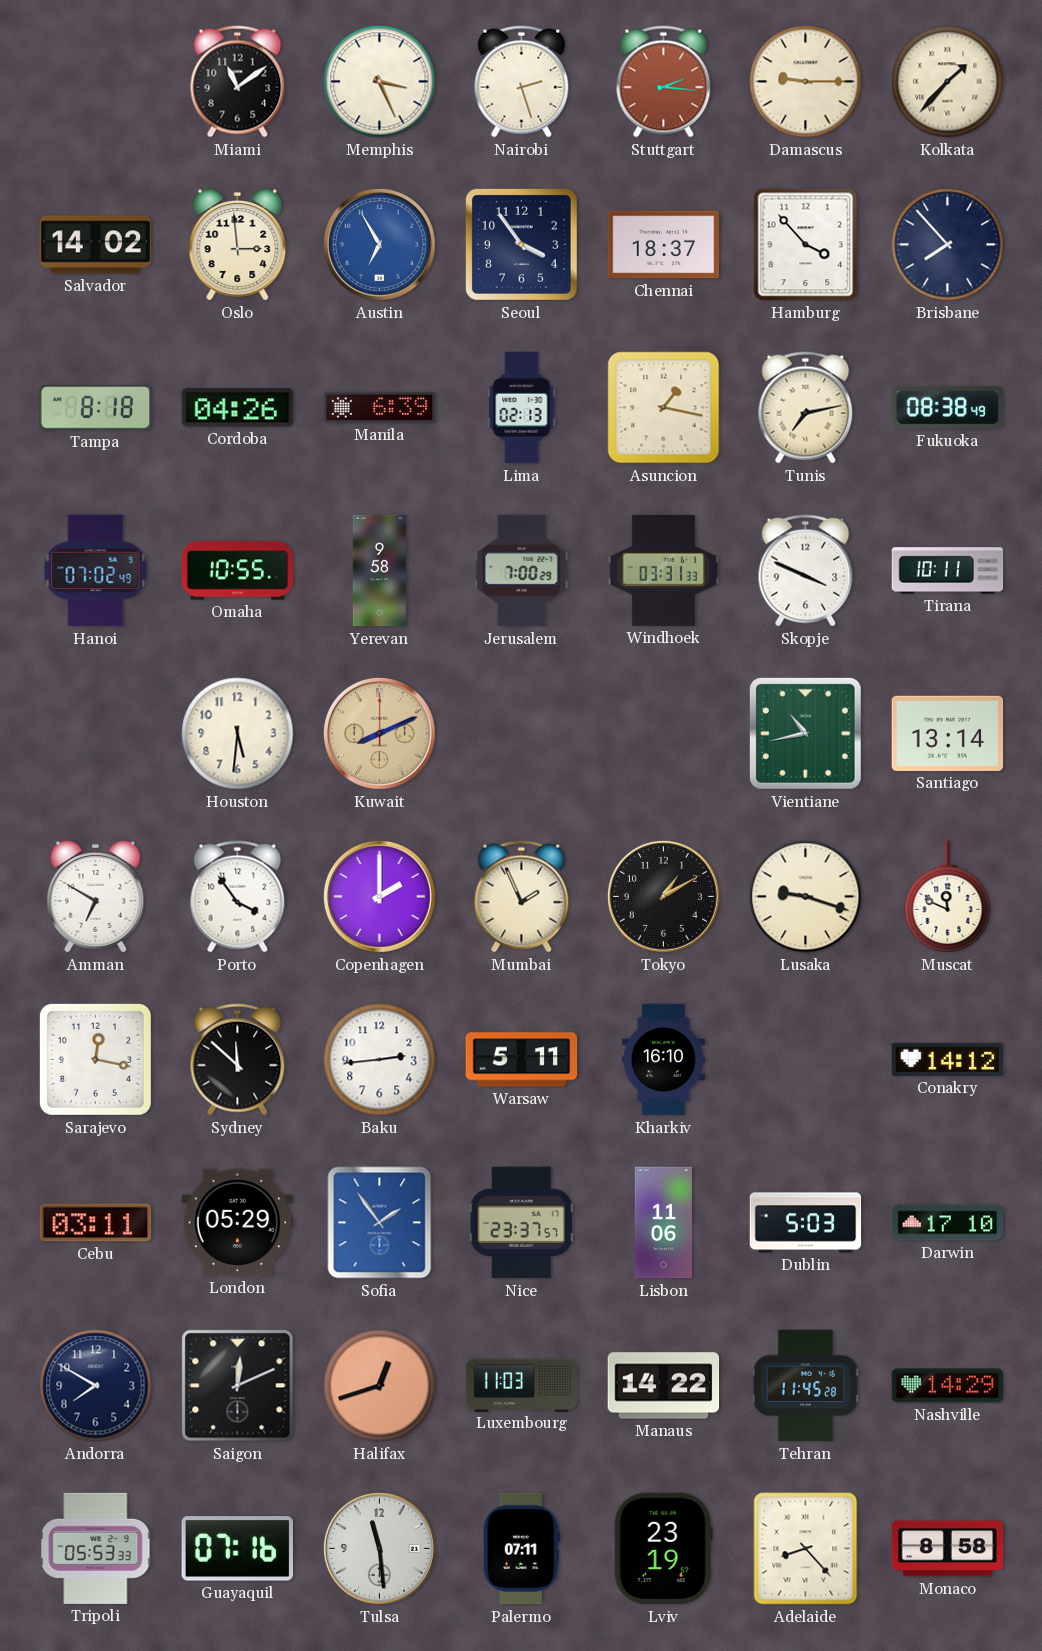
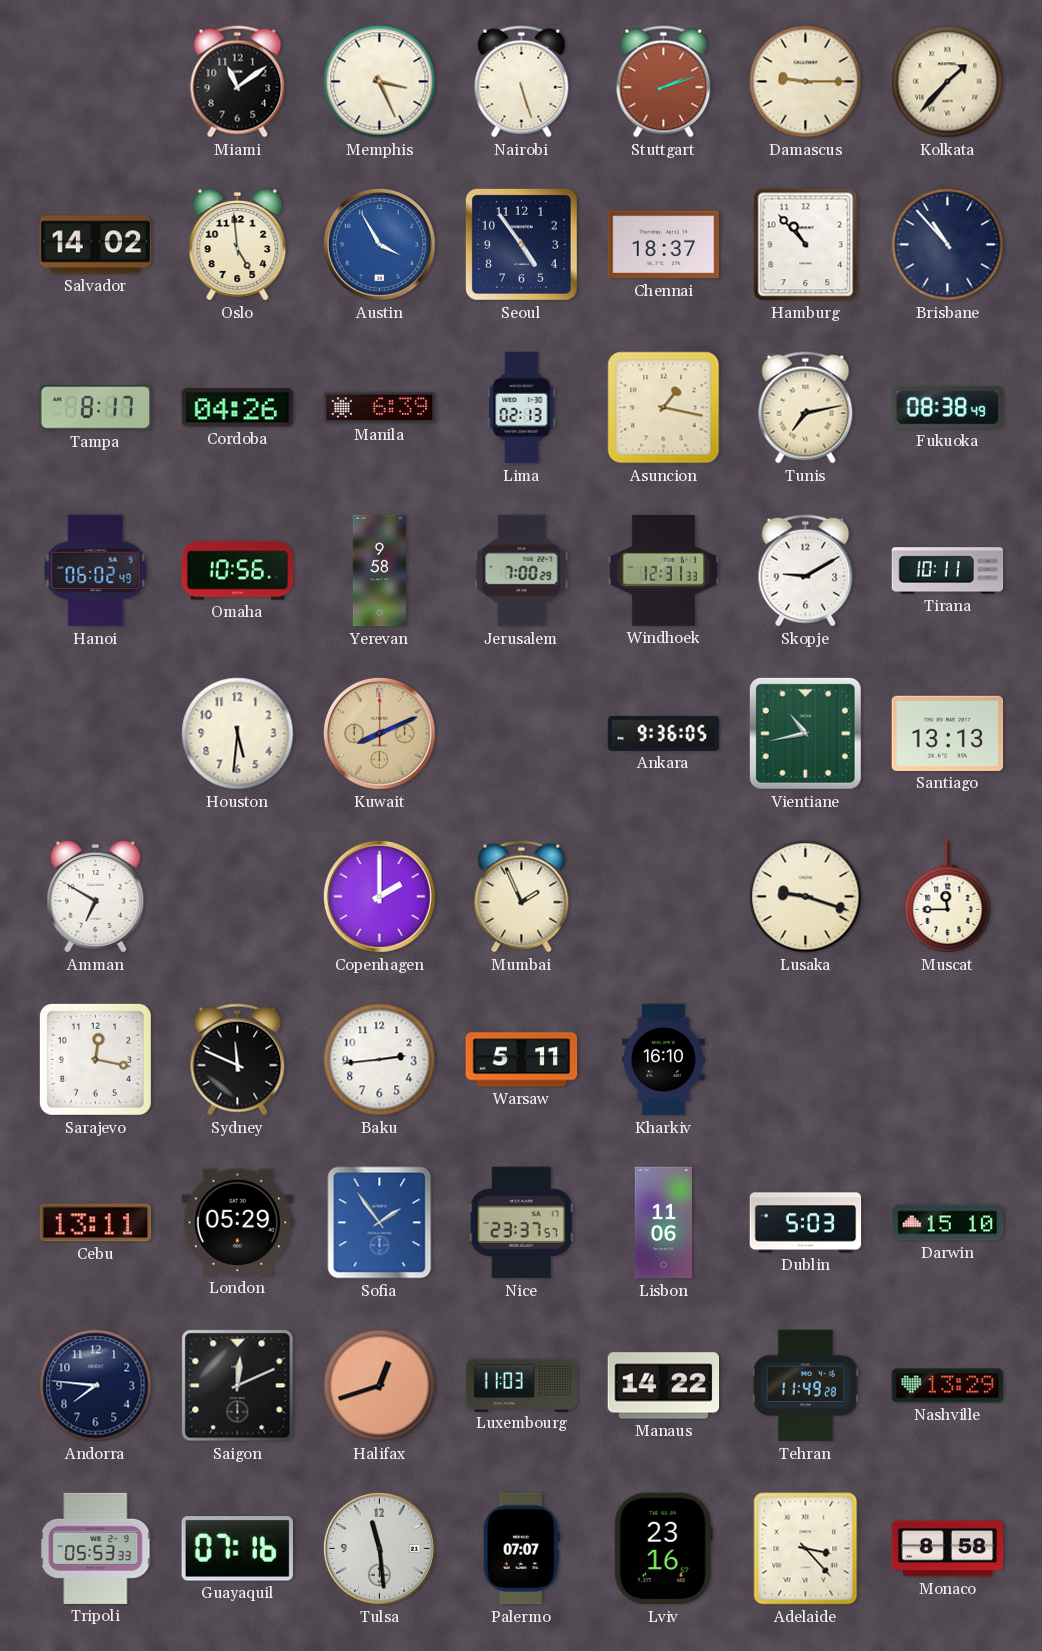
Nairobi: 2:27 -> 5:27
Stuttgart: 2:16 -> 2:12
Oslo: 2:59 -> 4:59
Austin: 6:55 -> 3:55
Seoul: 3:54 -> 4:54
Hamburg: 3:53 -> 10:53
Brisbane: 7:53 -> 10:53
Tampa: 8:18 -> 8:17
Hanoi: 07:02 -> 06:02
Omaha: 10:55 -> 10:56
Windhoek: 03:31 -> 12:31
Skopje: 3:49 -> 9:10
Ankara: none -> 9:36
Santiago: 13:14 -> 13:13
Porto: 3:54 -> none
Tokyo: 1:10 -> none
Muscat: 11:49 -> 11:45
Sydney: 11:52 -> 11:49
Conakry: 14:12 -> none
Cebu: 03:11 -> 13:11
Darwin: 17:10 -> 15:10
Andorra: 7:50 -> 7:46
Tehran: 11:45 -> 11:49
Nashville: 14:29 -> 13:29
Palermo: 07:11 -> 07:07
Lviv: 23:19 -> 23:16
Adelaide: 8:23 -> 3:23
